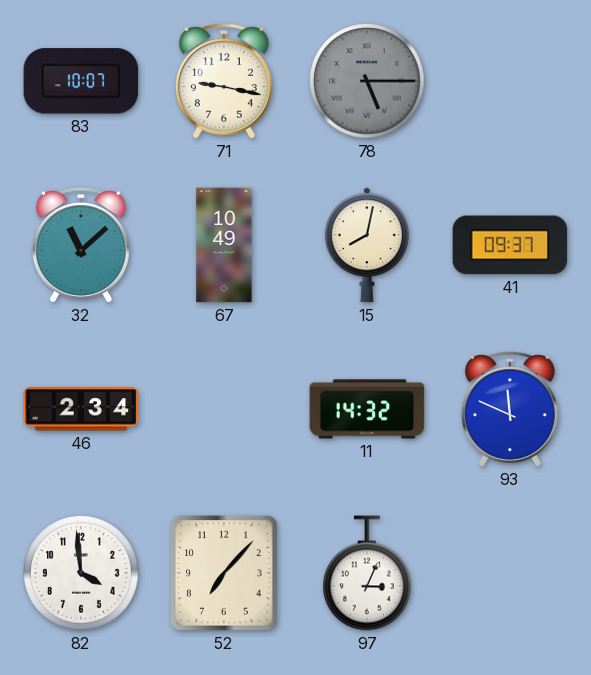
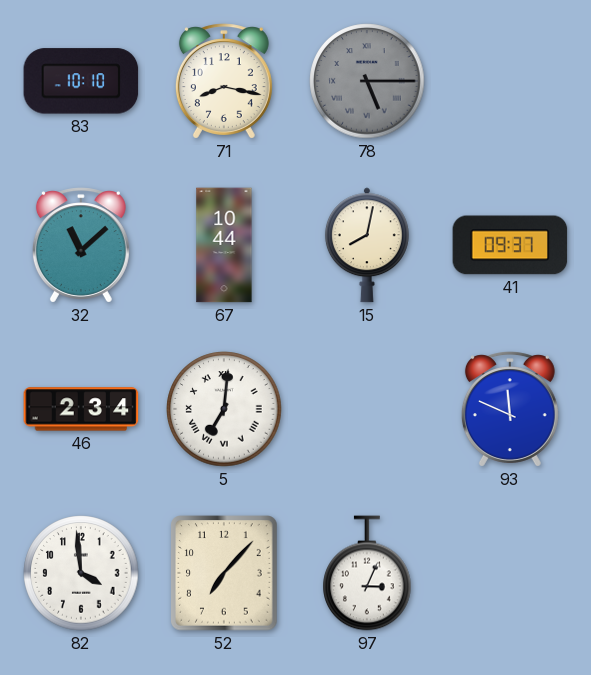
83: 10:07 -> 10:10
71: 9:17 -> 8:17
67: 10:49 -> 10:44
5: none -> 7:01
11: 14:32 -> none
